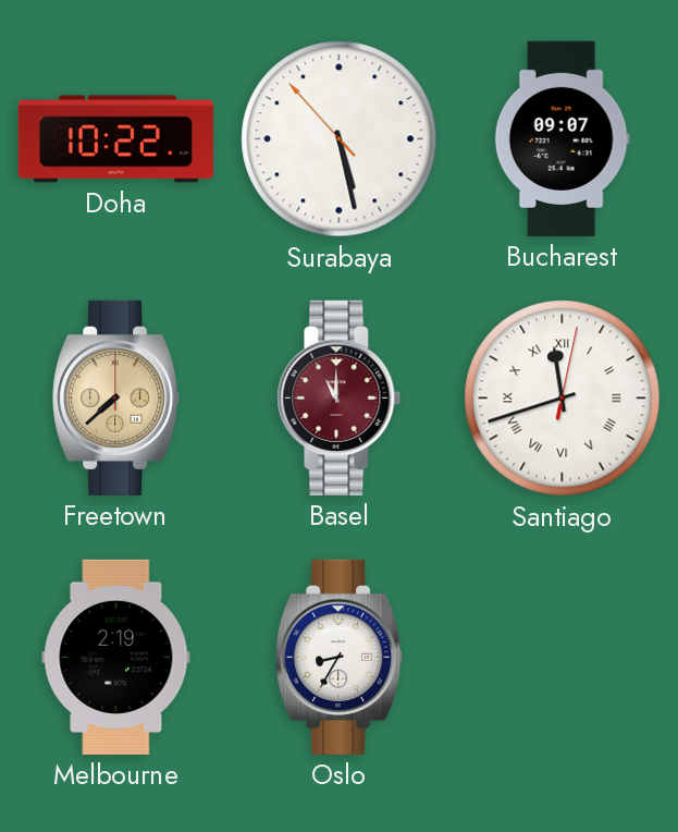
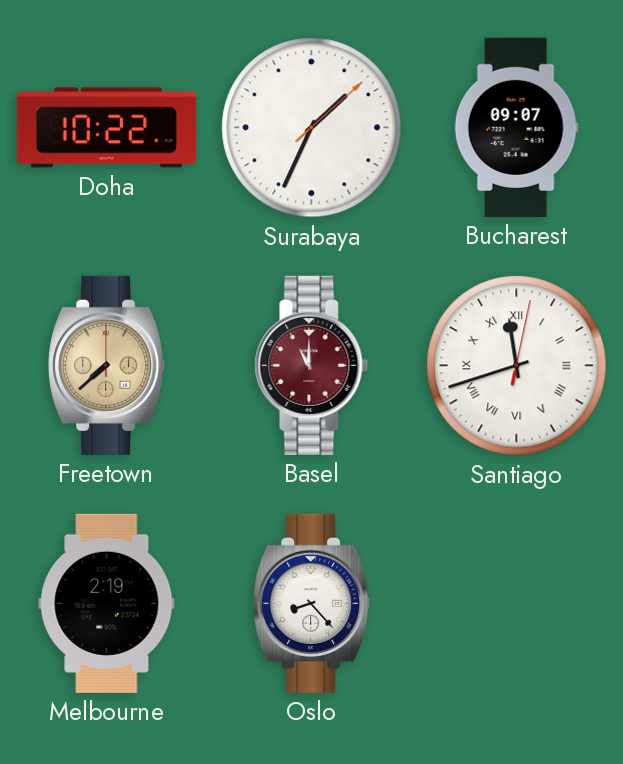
Surabaya: 5:27 -> 1:34
Oslo: 8:35 -> 8:23
